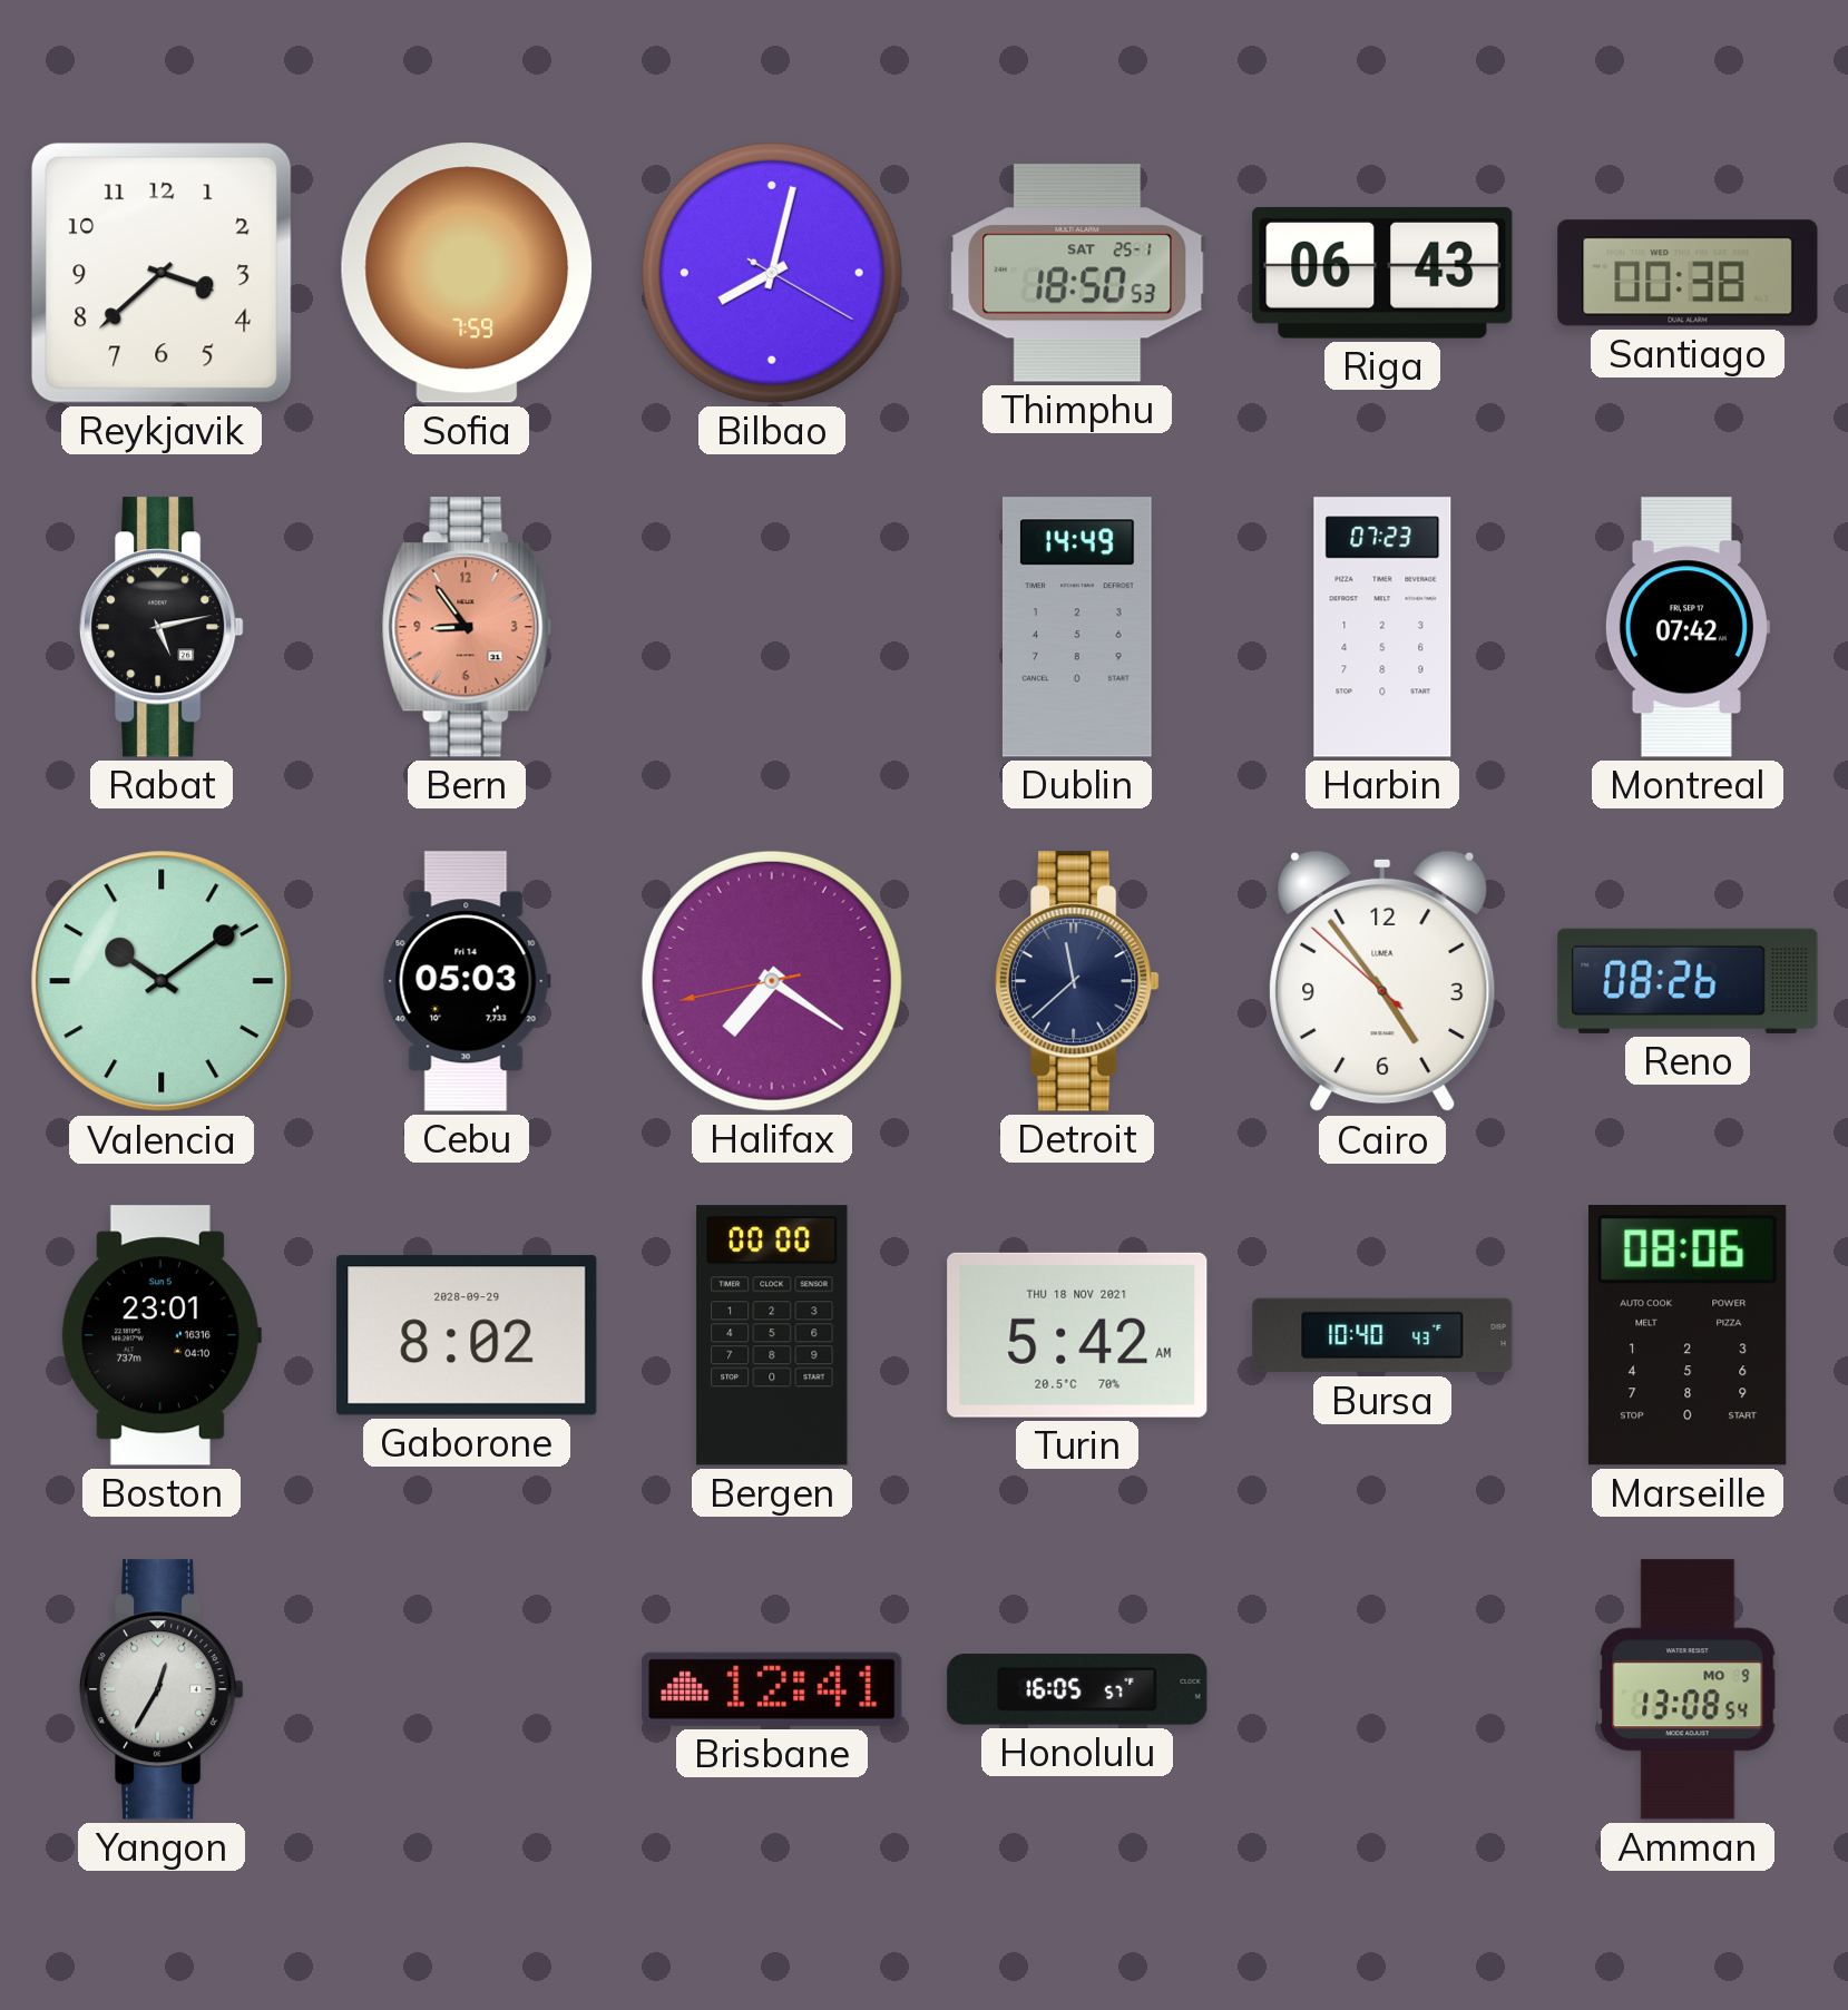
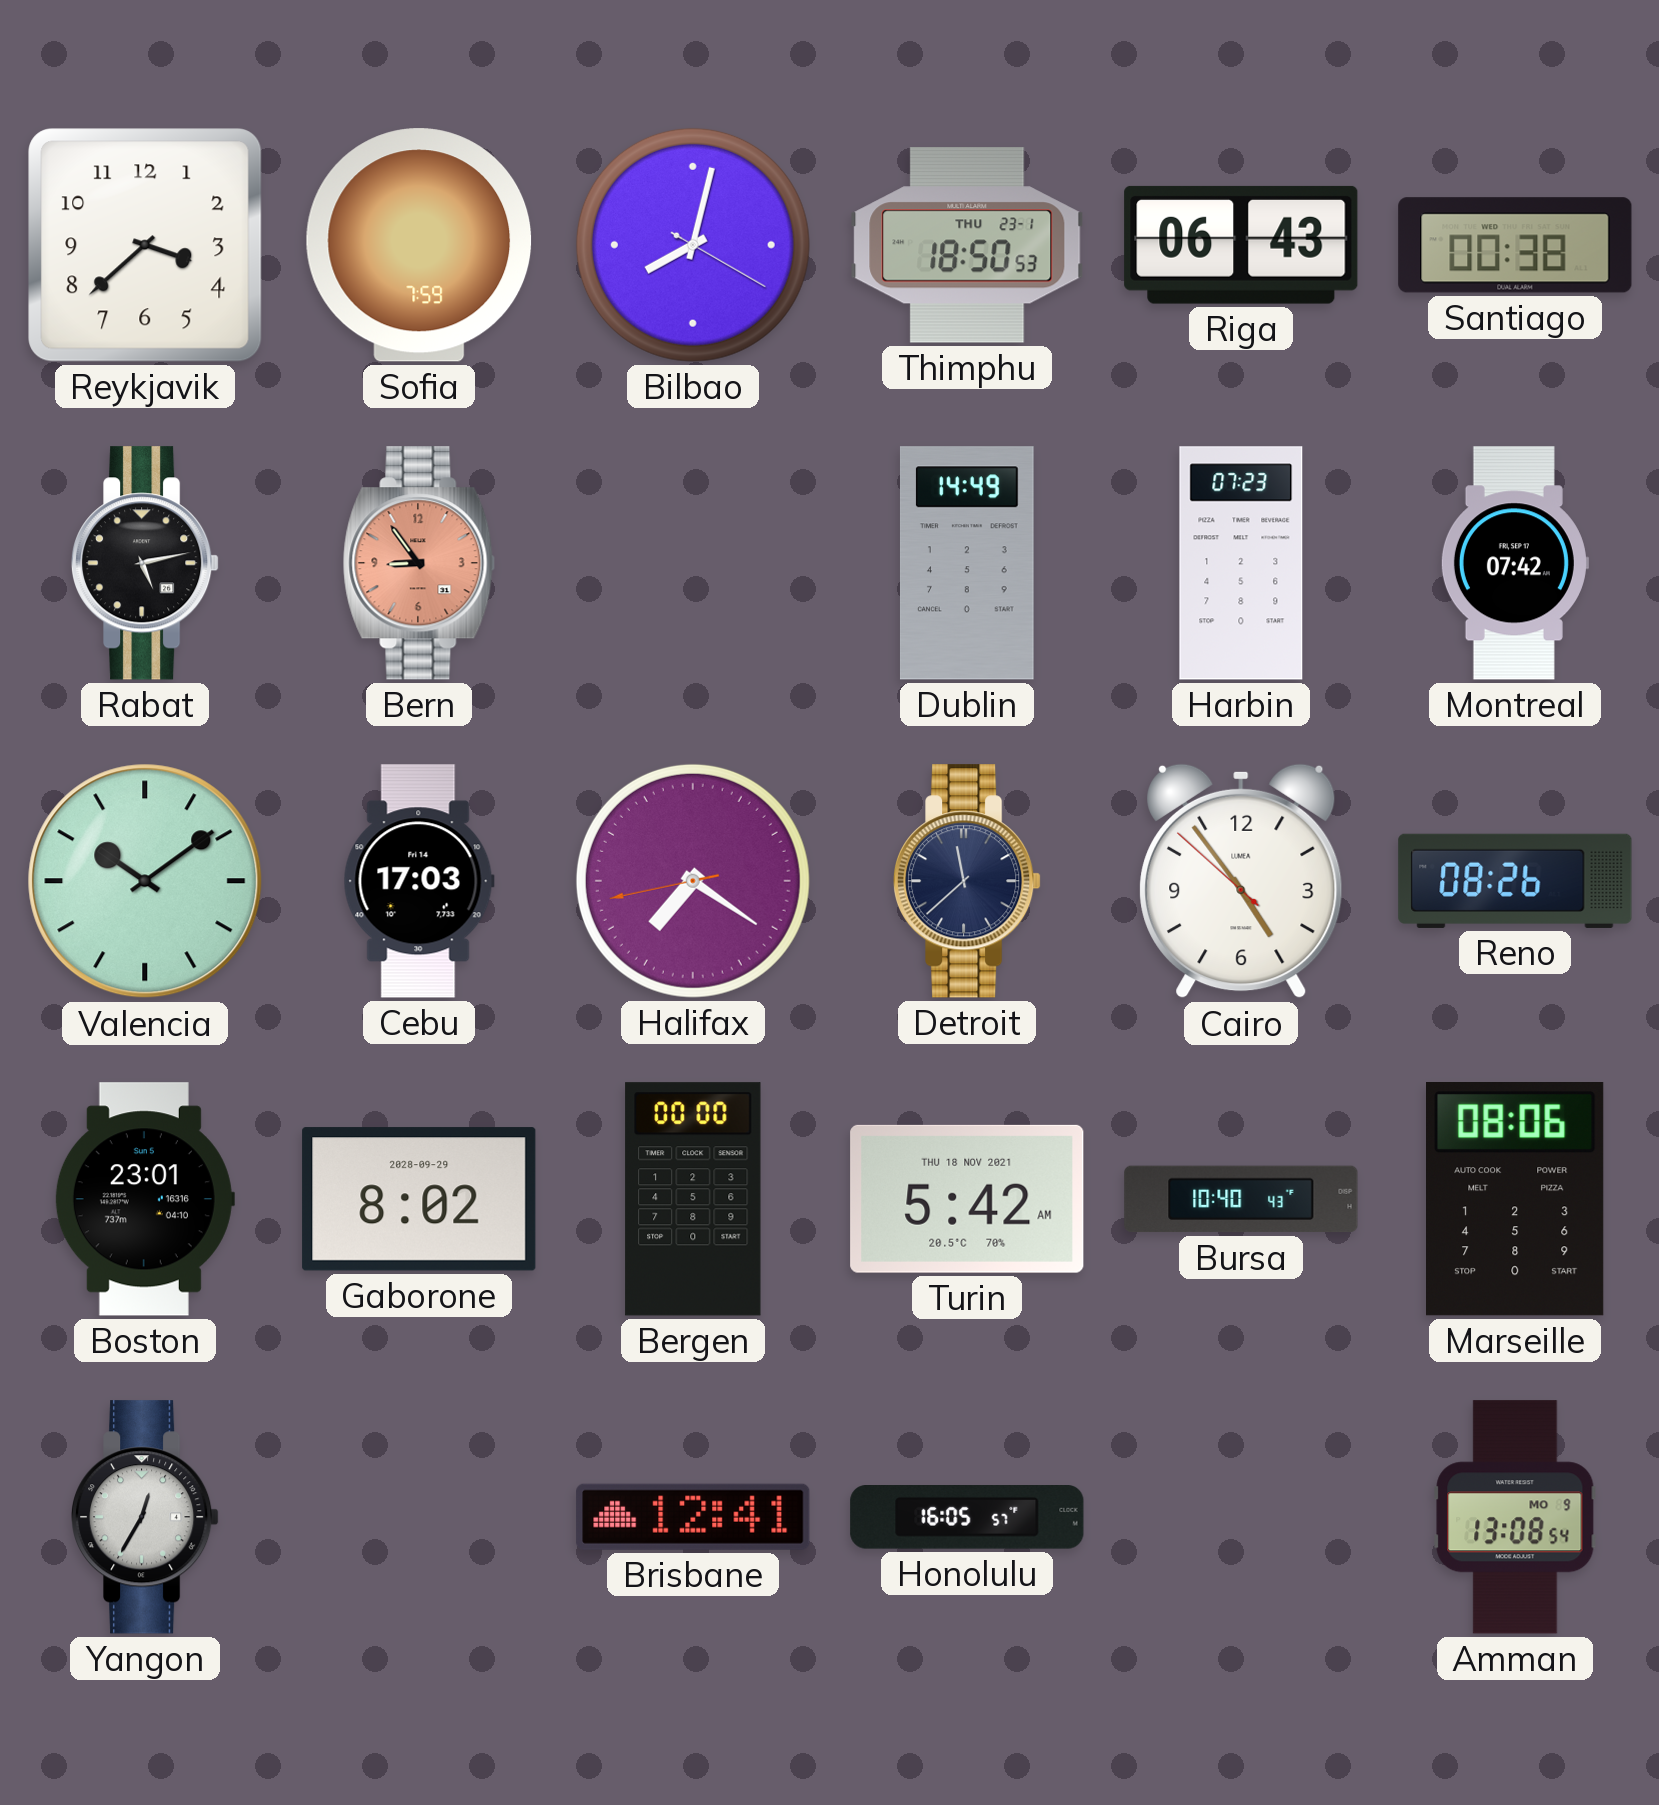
Thimphu date: SAT 25-1 -> THU 23-1
Cebu: 05:03 -> 17:03
